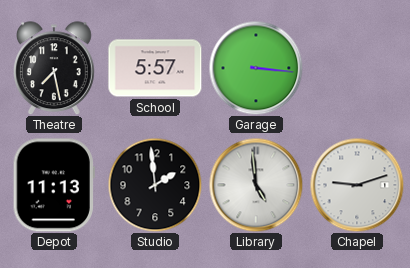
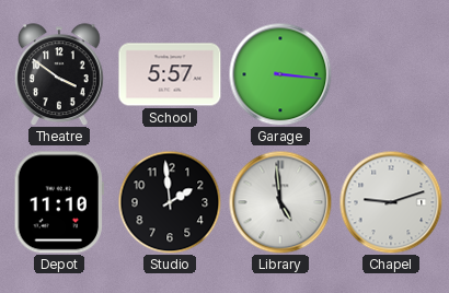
Theatre: 7:28 -> 3:51
Depot: 11:13 -> 11:10
